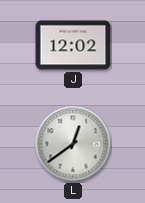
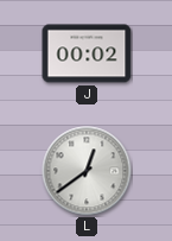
J: 12:02 -> 00:02
